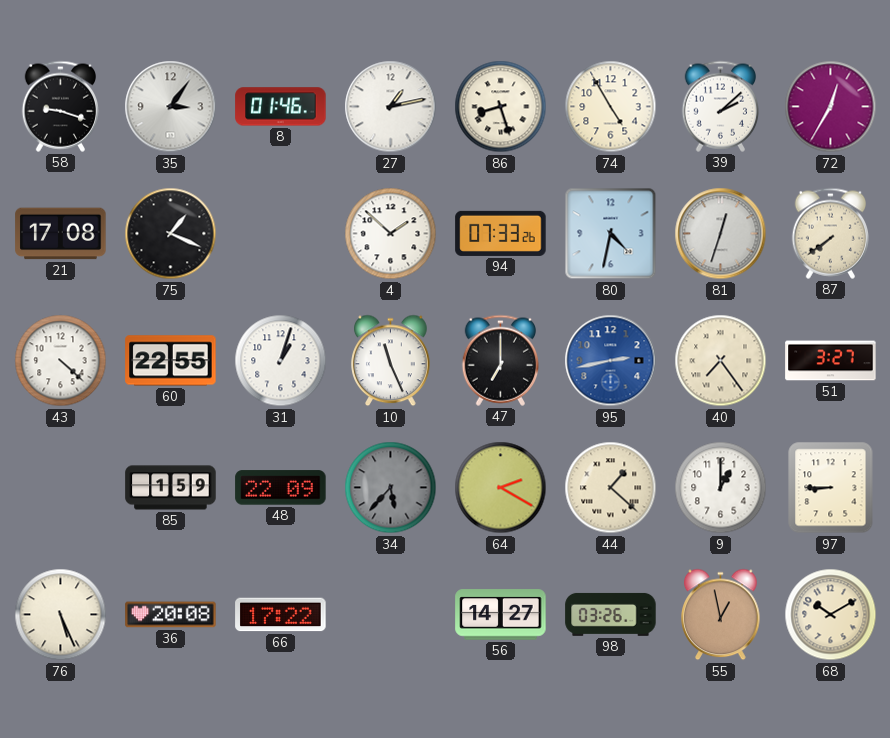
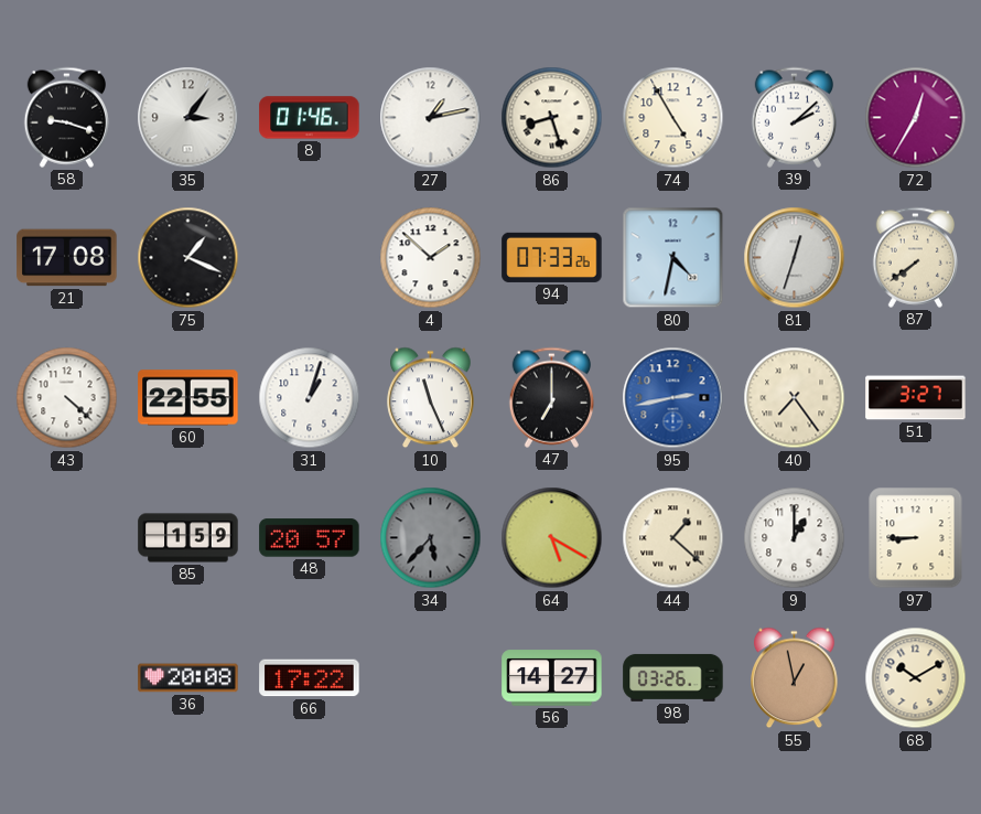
48: 22:09 -> 20:57
64: 2:20 -> 5:20
76: 5:26 -> none
